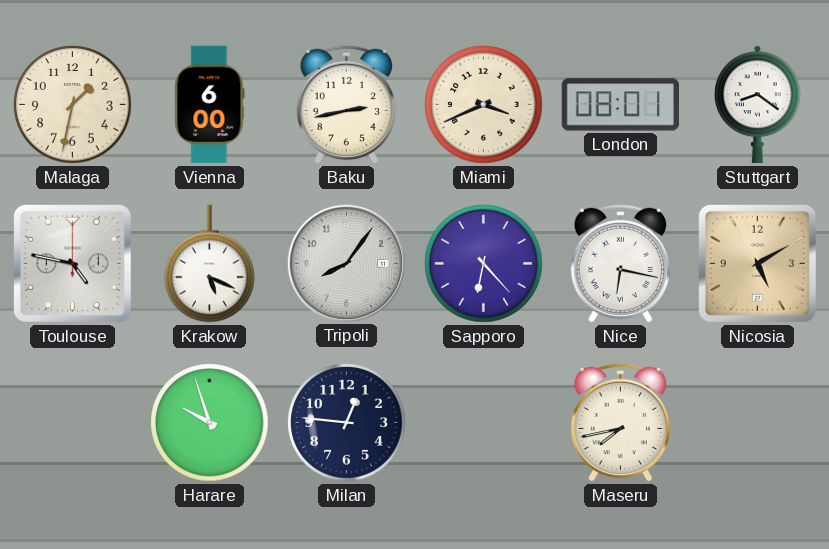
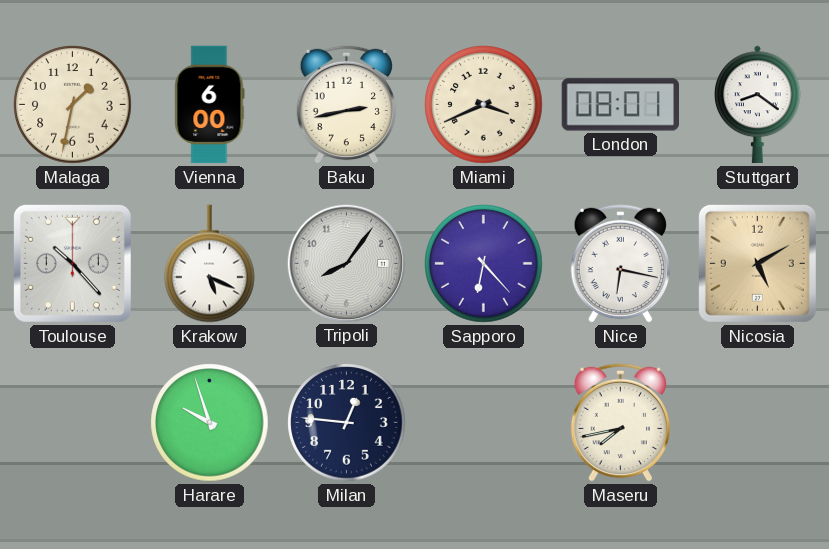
Toulouse: 4:47 -> 10:23
